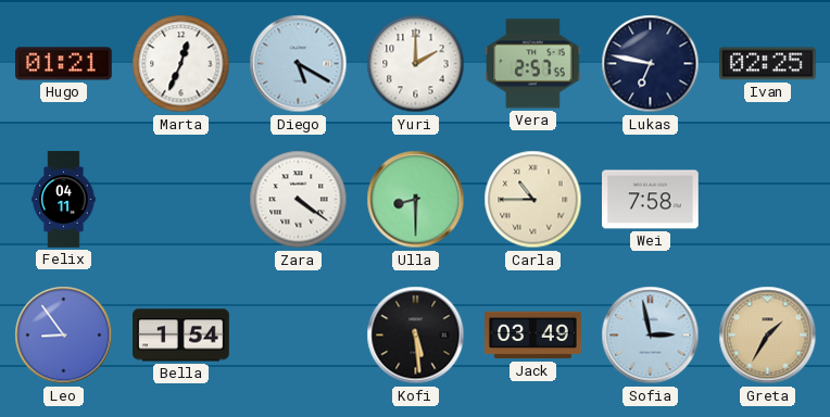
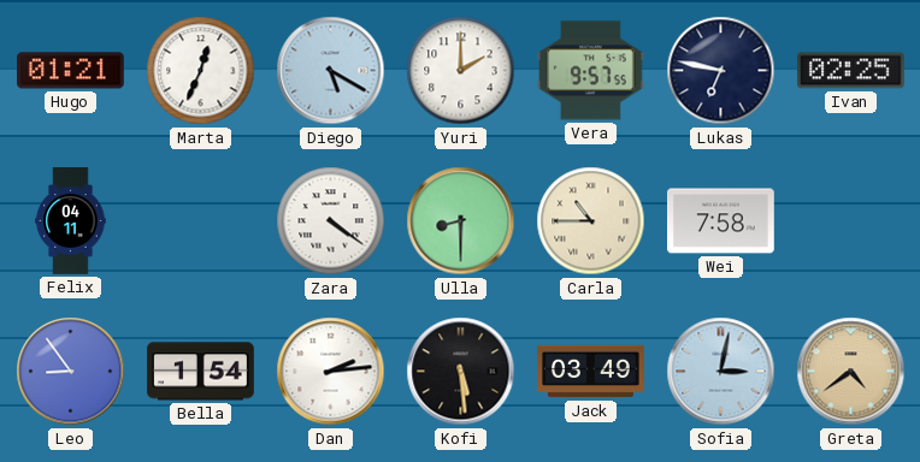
Vera: 2:57 -> 9:57
Dan: none -> 2:14
Sofia: 2:58 -> 3:02
Greta: 1:35 -> 4:39
